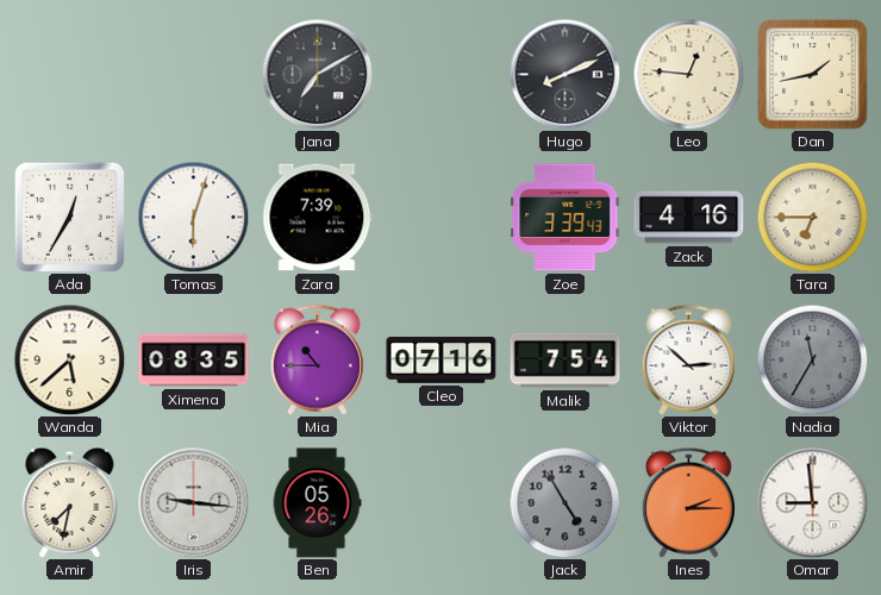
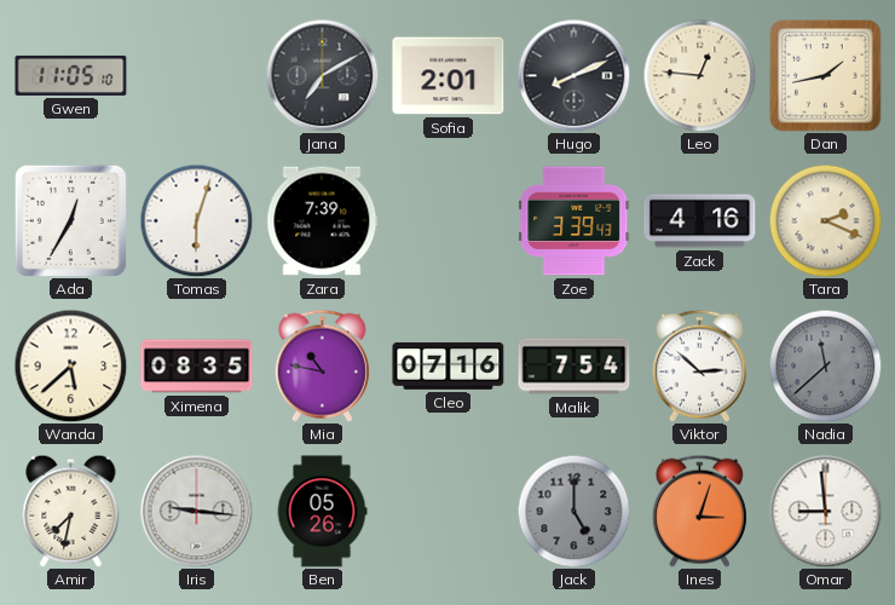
Gwen: none -> 11:05
Sofia: none -> 2:01
Tara: 6:45 -> 2:19
Mia: 10:45 -> 10:47
Nadia: 11:35 -> 11:38
Jack: 4:55 -> 5:00
Ines: 2:15 -> 3:03
